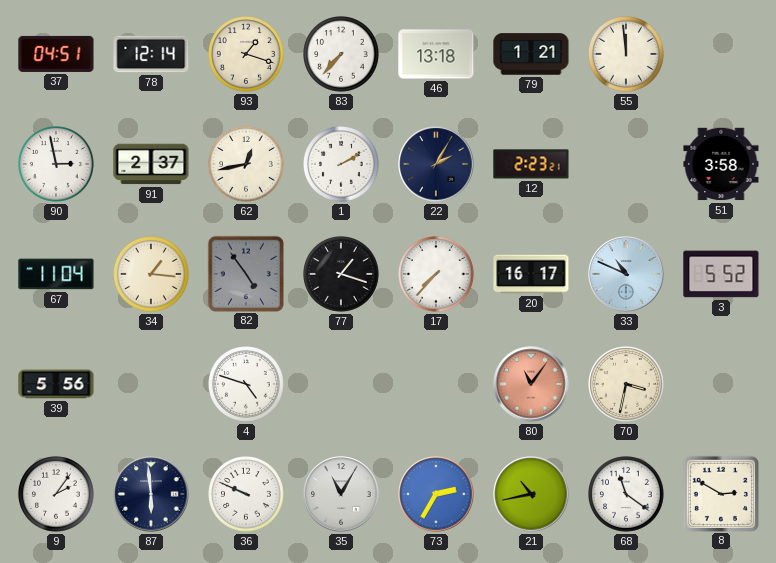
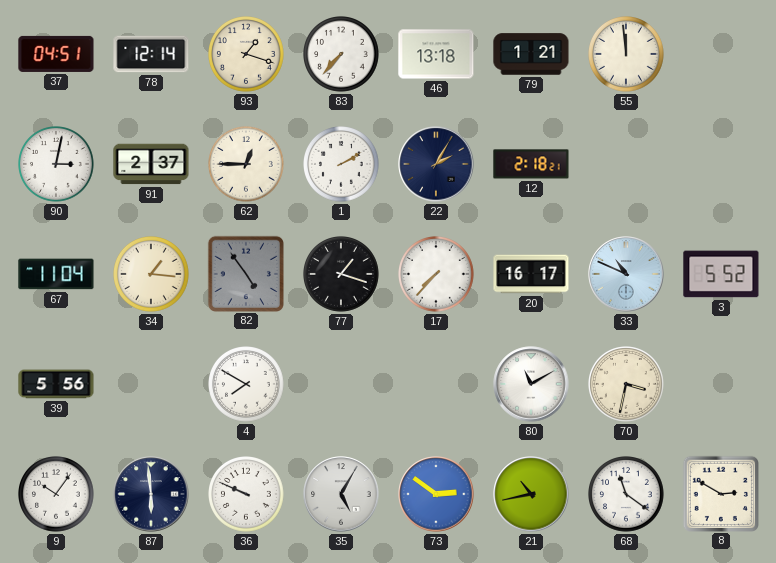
90: 2:58 -> 3:02
62: 12:43 -> 12:45
12: 2:23 -> 2:18
51: 3:58 -> none
4: 4:48 -> 7:50
80: 11:06 -> 11:10
80 dial: salmon -> white
9: 2:06 -> 10:06
35: 11:05 -> 5:05
73: 2:35 -> 2:51
